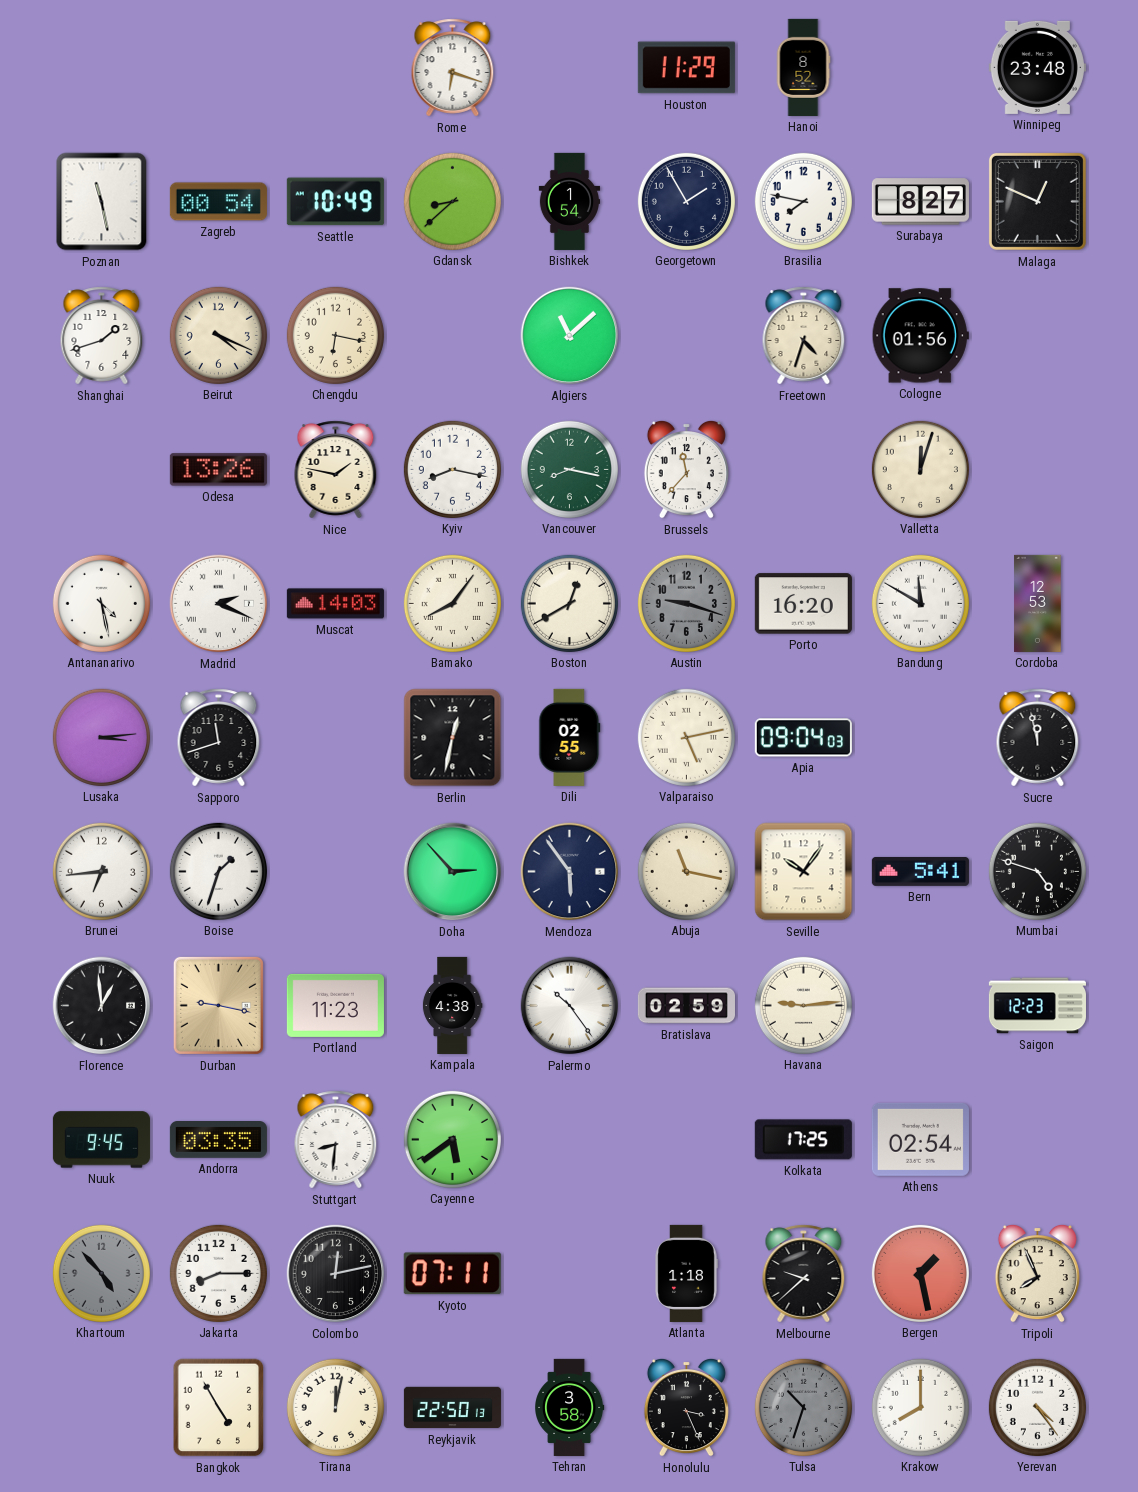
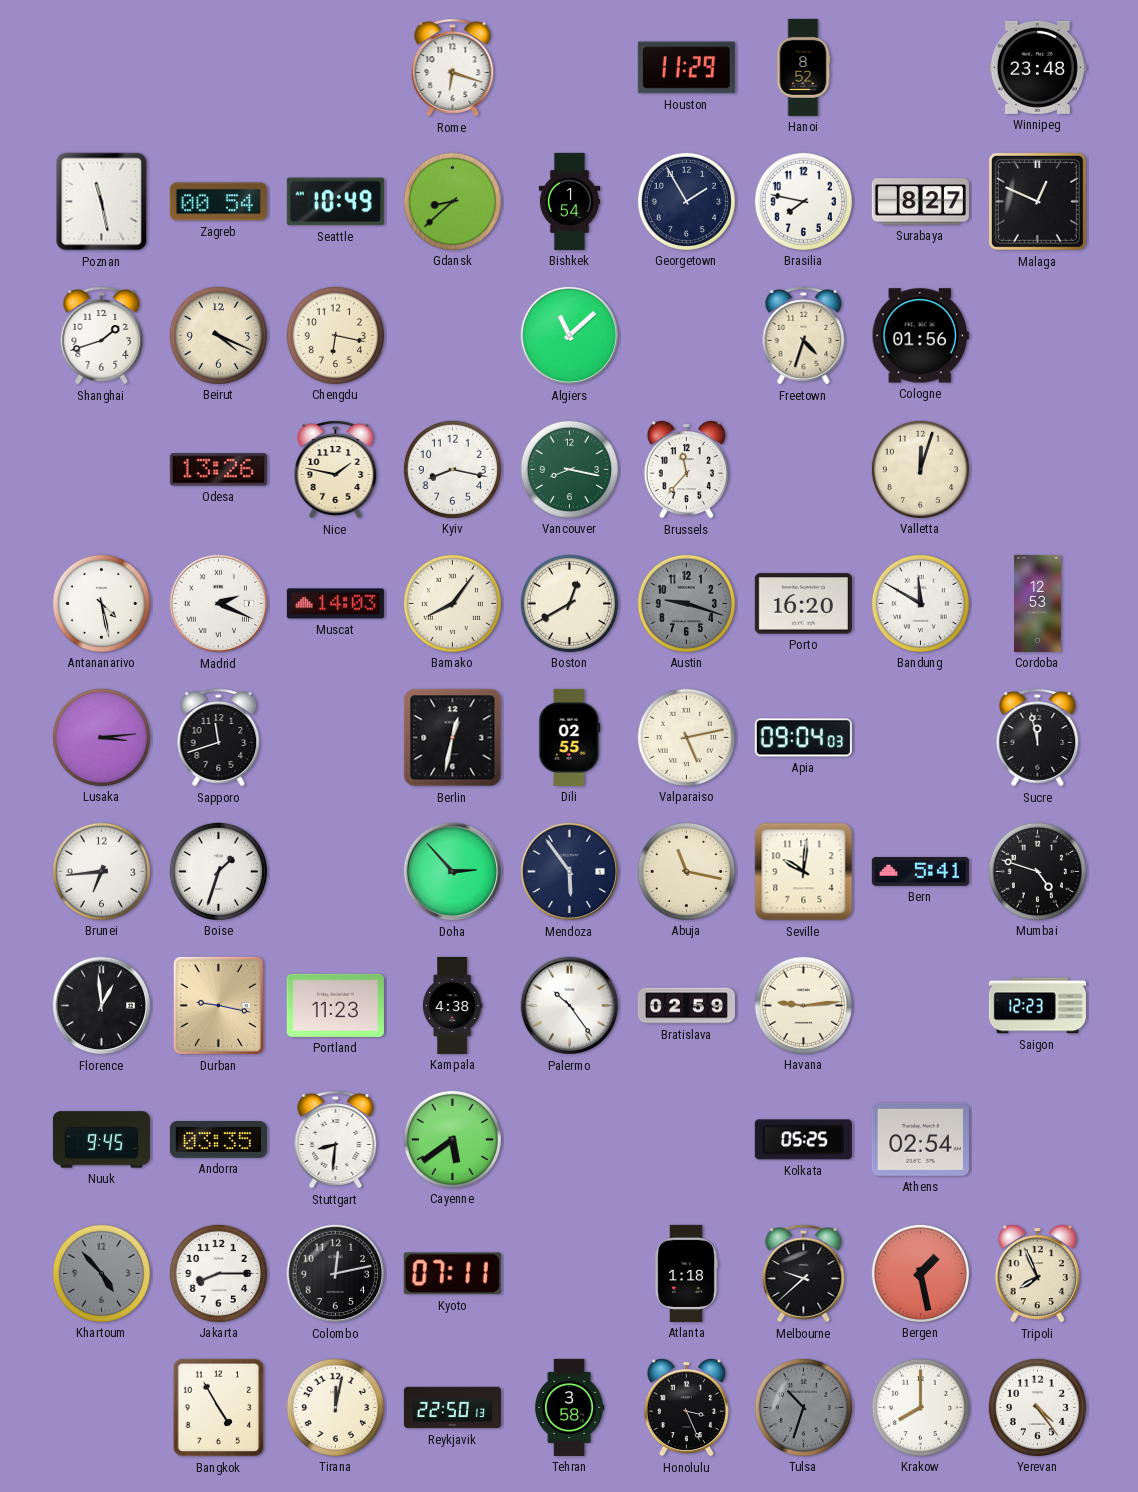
Seville: 10:06 -> 10:01
Kolkata: 17:25 -> 05:25
